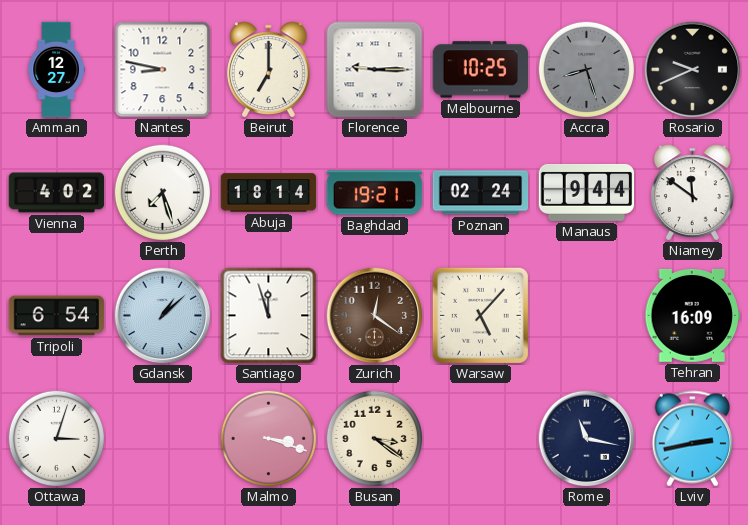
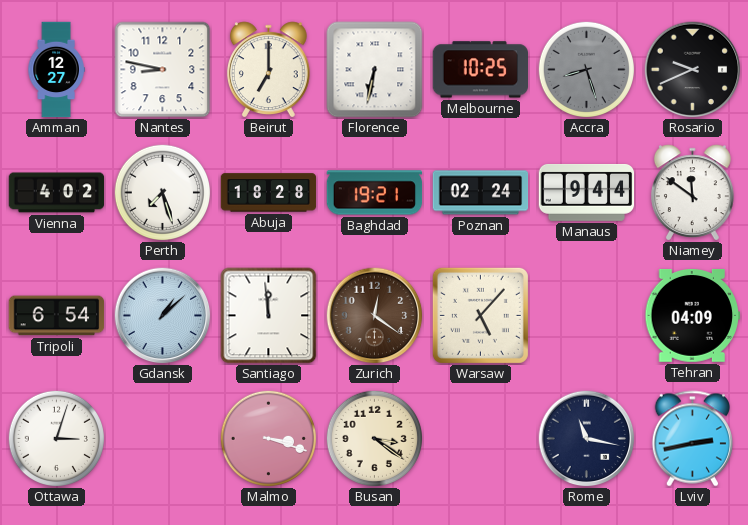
Florence: 9:15 -> 6:32
Abuja: 18:14 -> 18:28
Santiago: 11:57 -> 11:59
Tehran: 16:09 -> 04:09
